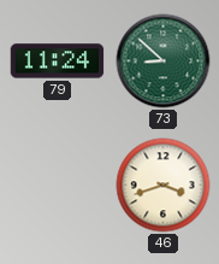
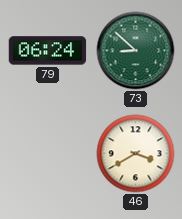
79: 11:24 -> 06:24
46: 3:42 -> 3:40
